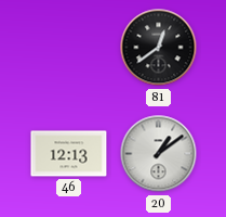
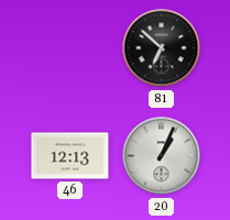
81: 12:39 -> 6:52
20: 1:09 -> 1:04
